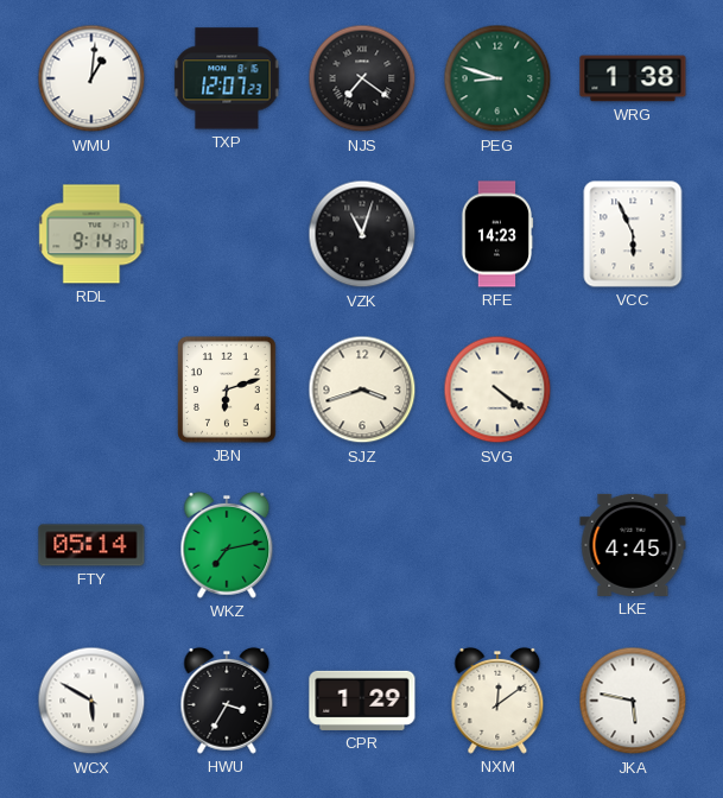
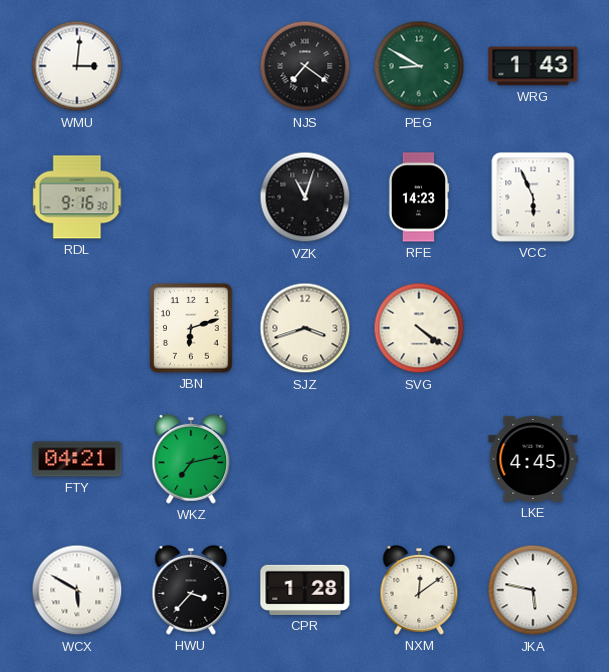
WMU: 1:01 -> 3:01
TXP: 12:07 -> none
PEG: 8:48 -> 8:50
WRG: 1:38 -> 1:43
RDL: 9:14 -> 9:16
FTY: 05:14 -> 04:21
HWU: 3:35 -> 3:37
CPR: 1:29 -> 1:28
